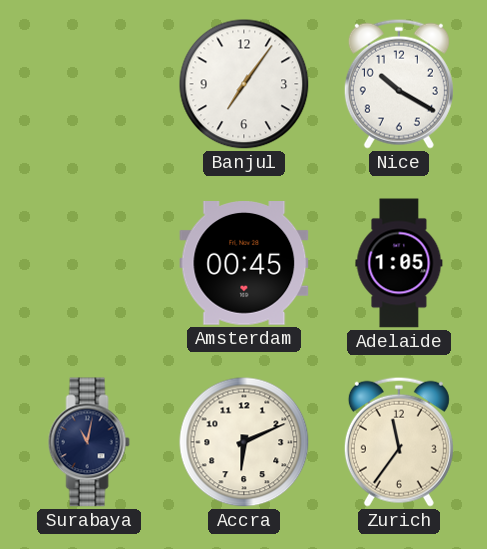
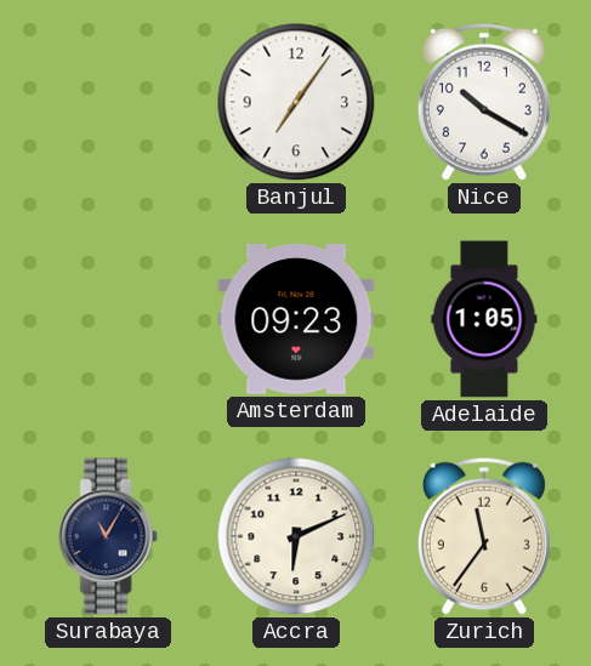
Amsterdam: 00:45 -> 09:23
Surabaya: 11:02 -> 11:05
